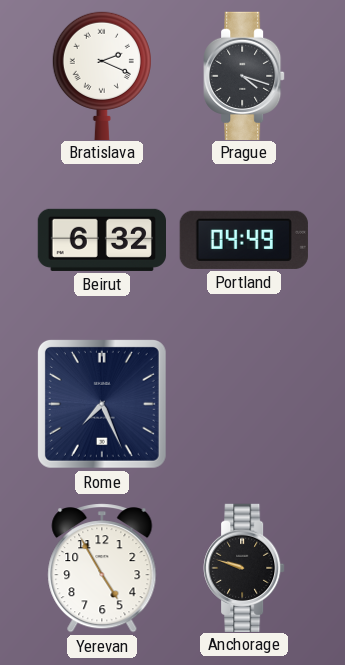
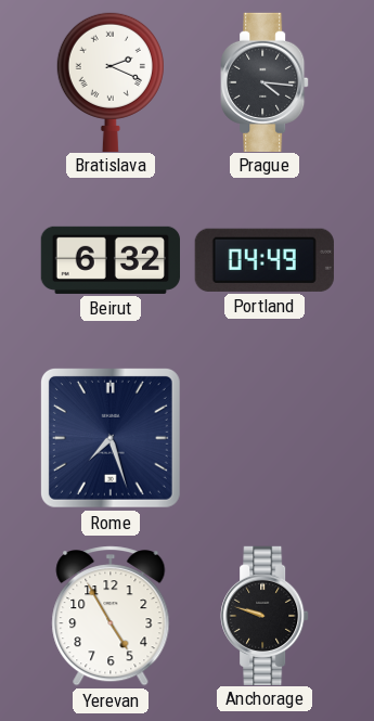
Prague: 4:18 -> 4:16
Rome: 7:26 -> 7:27
